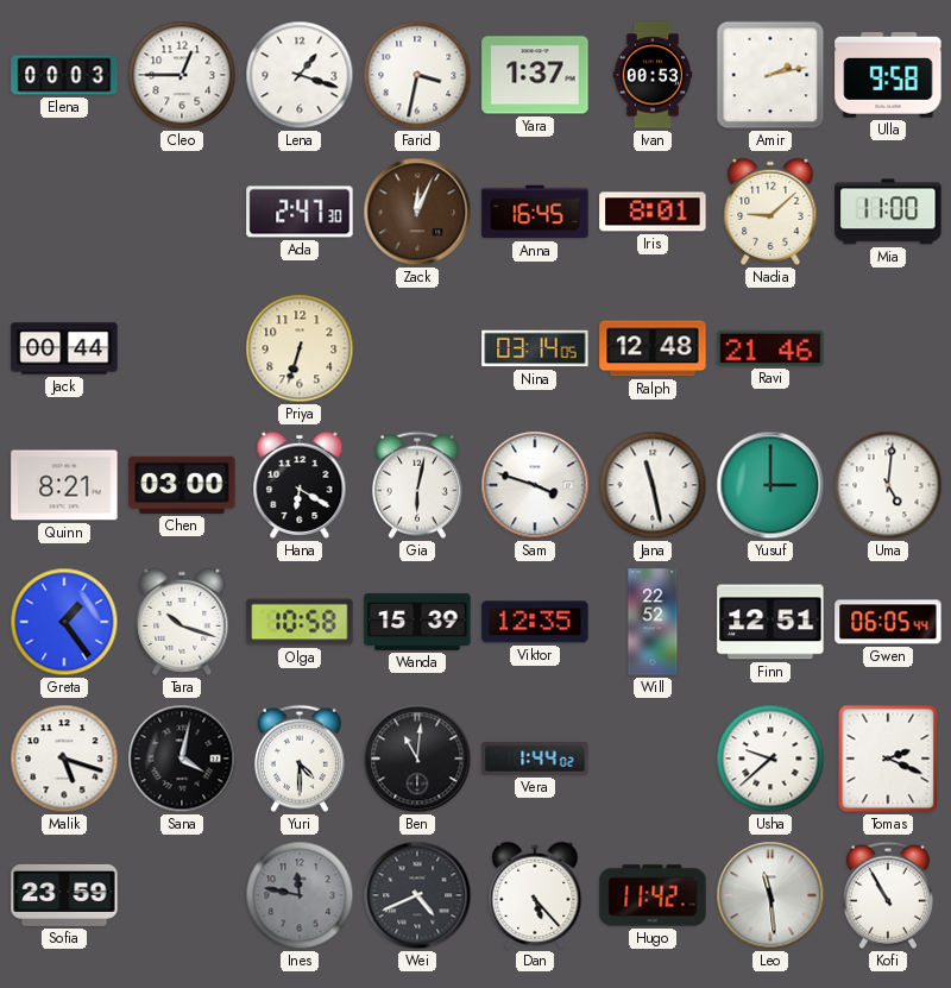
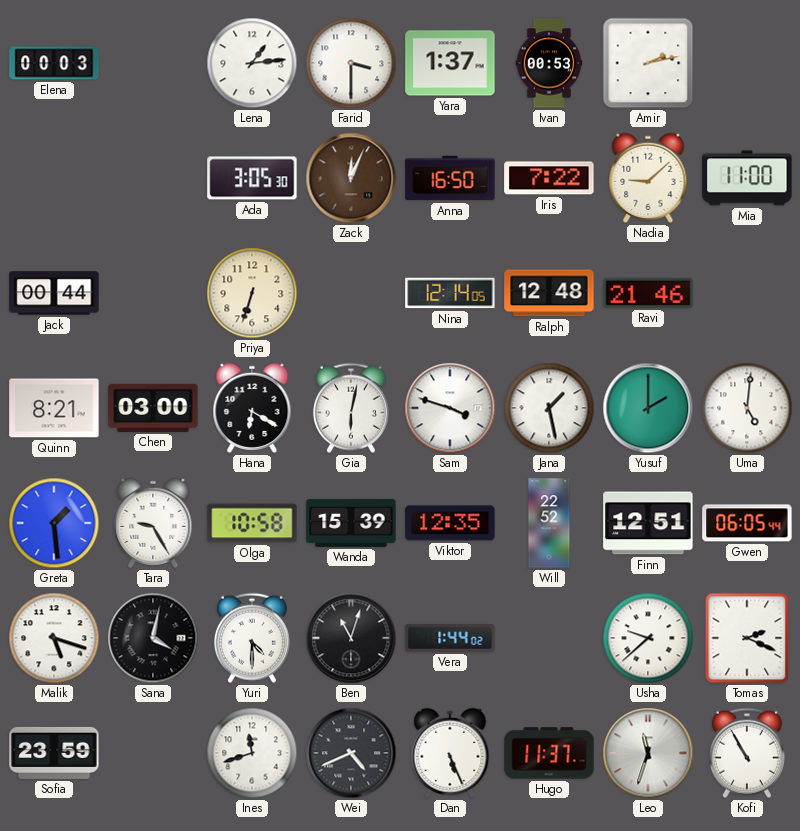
Cleo: 12:45 -> none
Lena: 1:18 -> 1:14
Farid: 3:32 -> 3:30
Ulla: 9:58 -> none
Ada: 2:47 -> 3:05
Anna: 16:45 -> 16:50
Iris: 8:01 -> 7:22
Nina: 03:14 -> 12:14
Jana: 11:28 -> 1:28
Yusuf: 3:00 -> 2:00
Greta: 1:24 -> 1:29
Tara: 10:18 -> 9:25
Ben: 11:01 -> 11:03
Ines: 11:47 -> 11:42
Ines dial: grey -> white
Dan: 5:23 -> 5:26
Hugo: 11:42 -> 11:37
Leo: 11:29 -> 11:33
